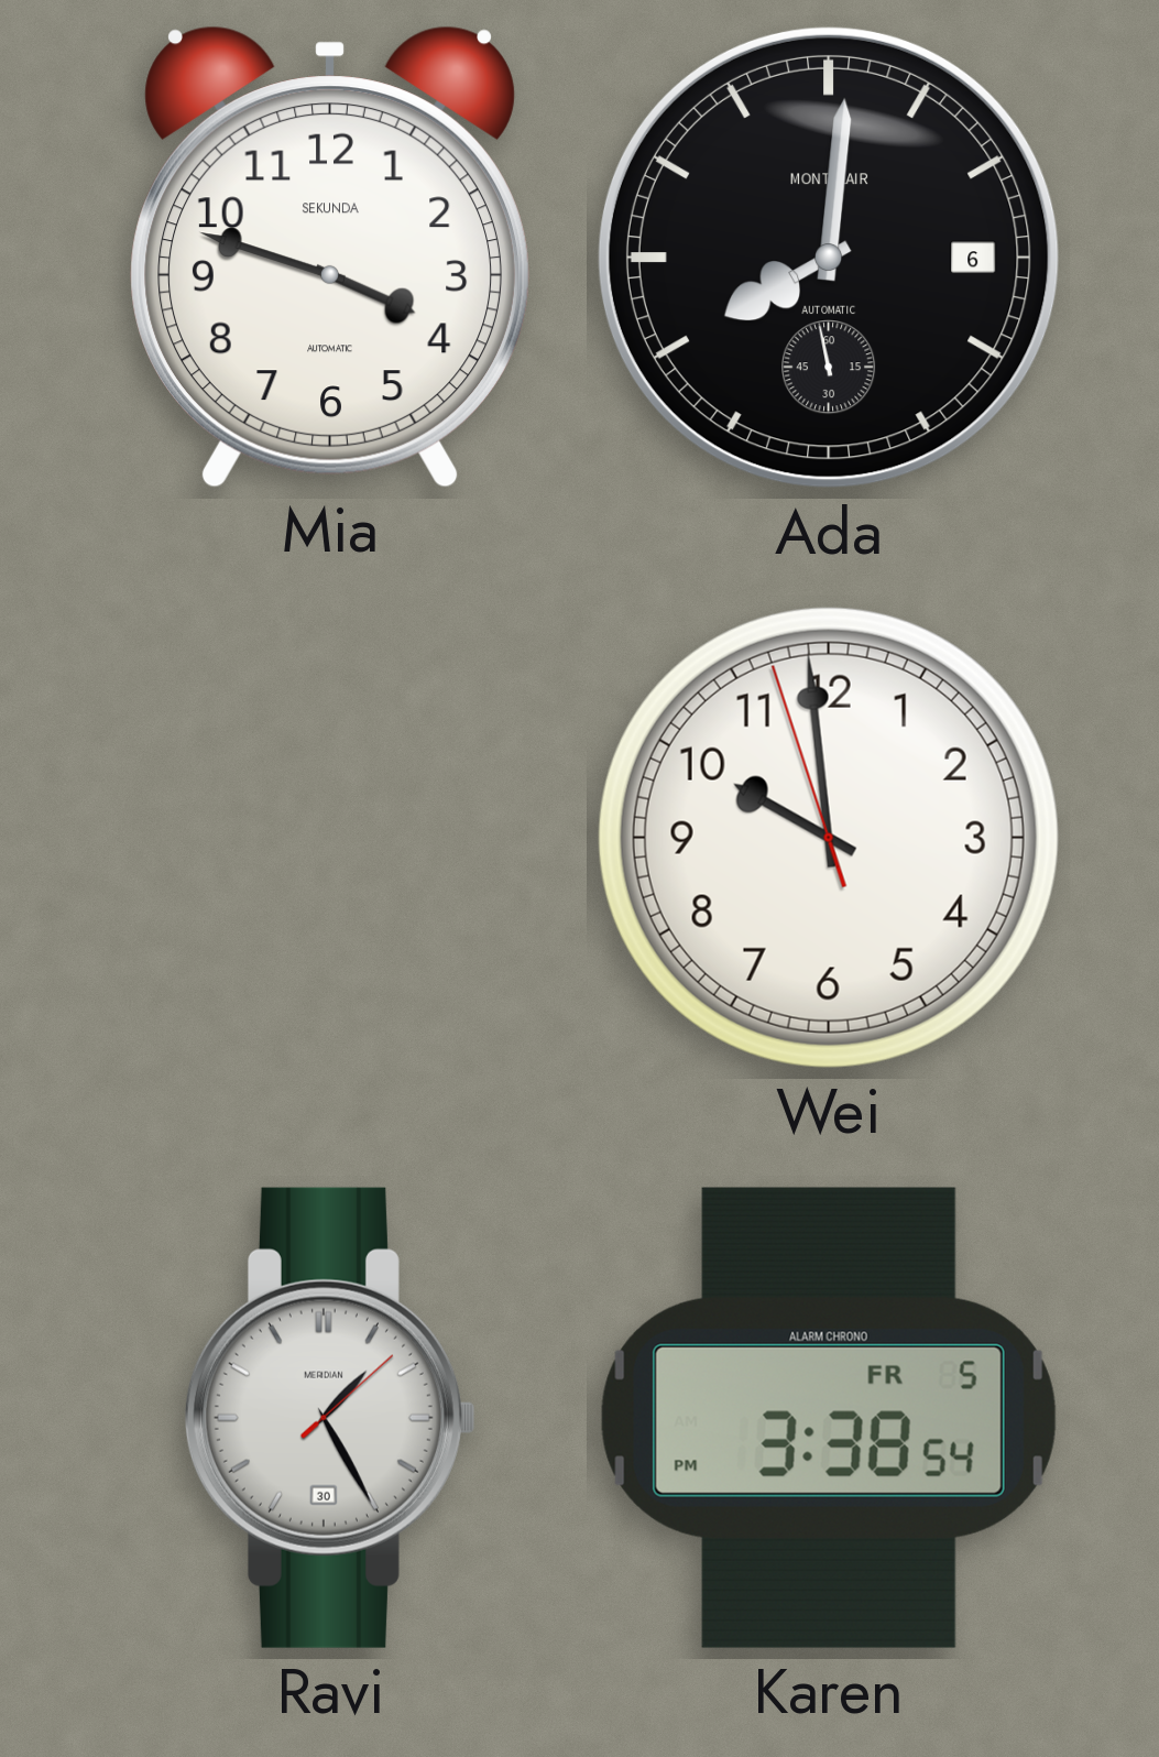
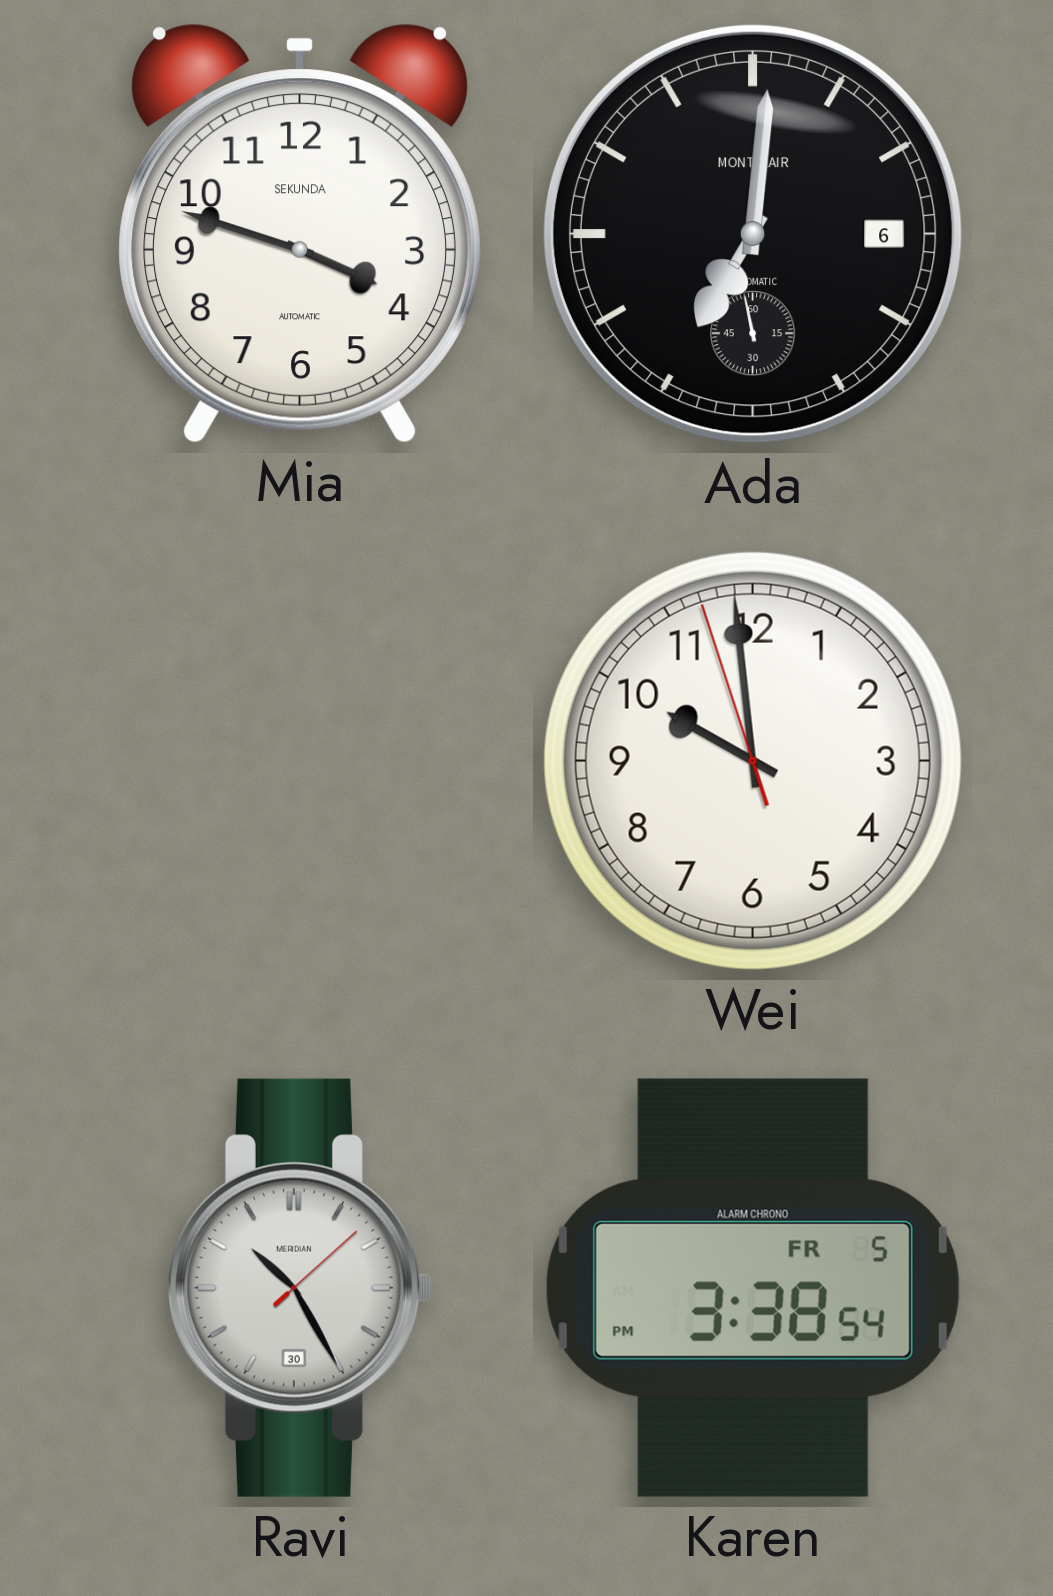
Ada: 8:00 -> 7:00
Ravi: 1:25 -> 10:25
